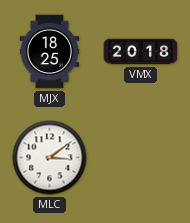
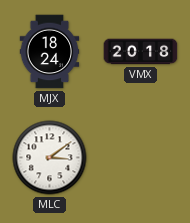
MJX: 18:25 -> 18:24
